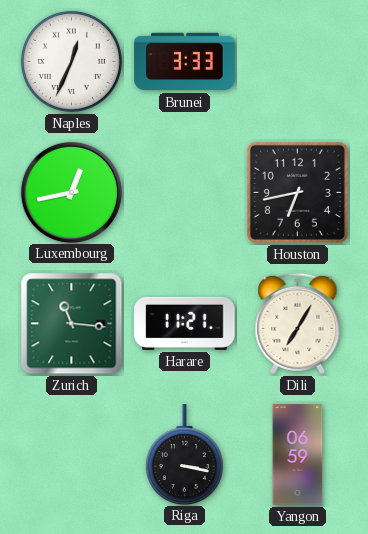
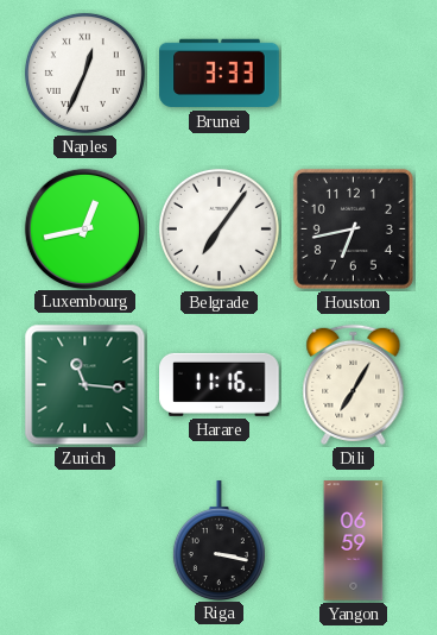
Belgrade: none -> 7:06
Harare: 11:21 -> 11:16
